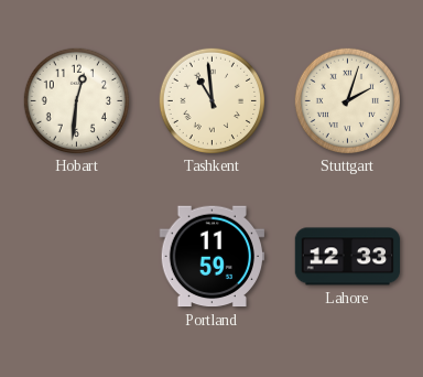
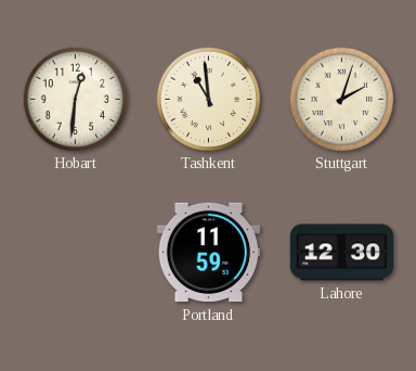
Lahore: 12:33 -> 12:30
